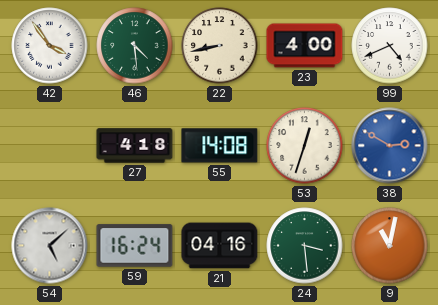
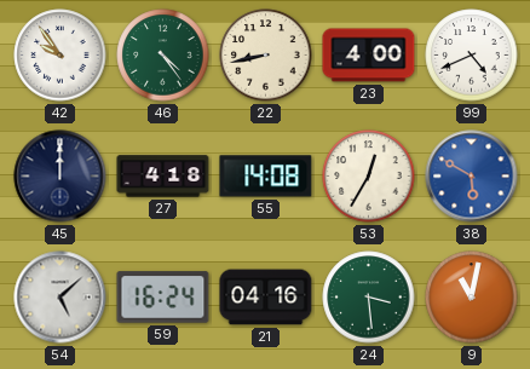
42: 3:54 -> 9:54
46: 4:29 -> 4:24
45: none -> 12:00
53: 12:33 -> 12:35
38: 2:50 -> 5:50
